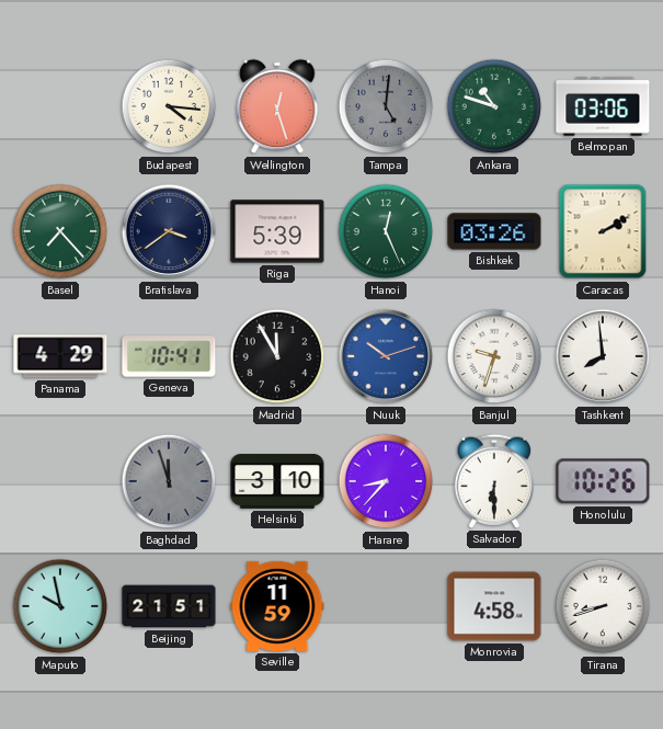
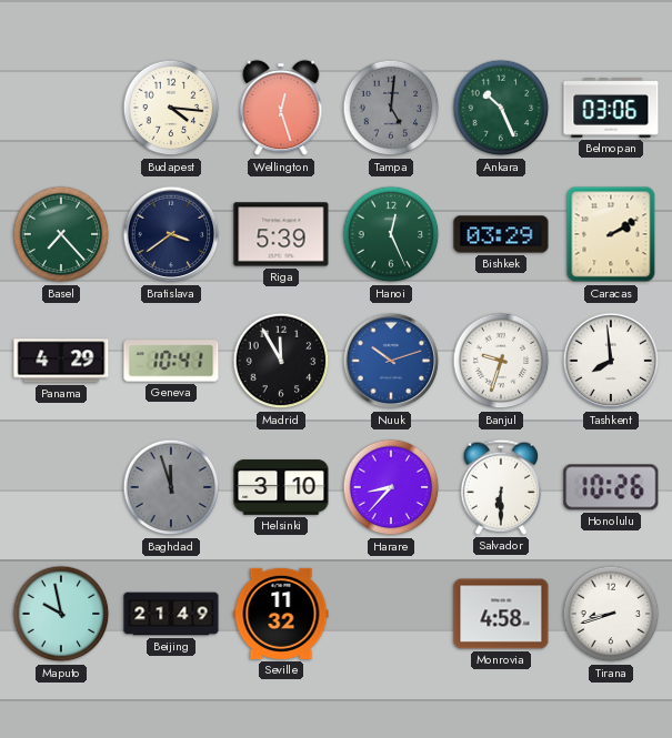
Ankara: 10:48 -> 10:26
Bishkek: 03:26 -> 03:29
Beijing: 21:51 -> 21:49
Seville: 11:59 -> 11:32
